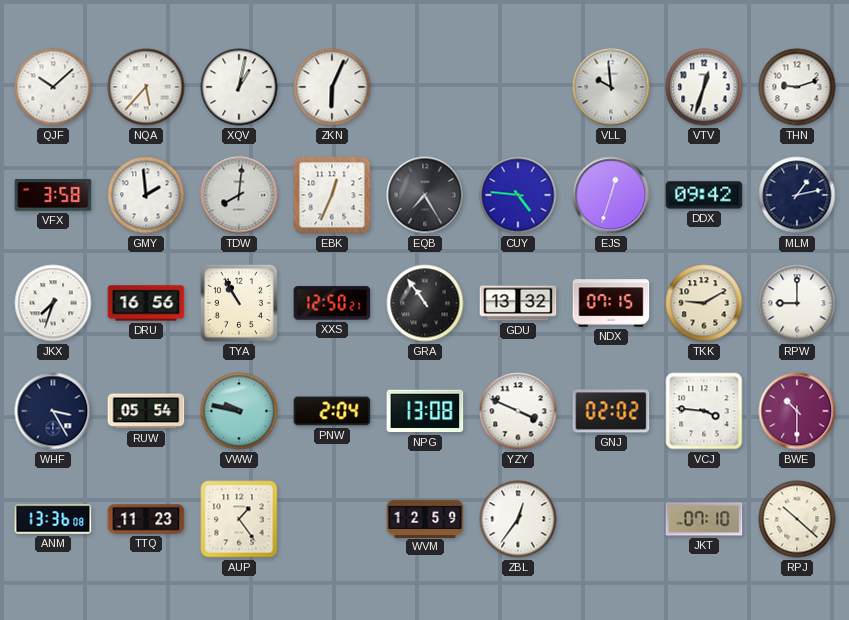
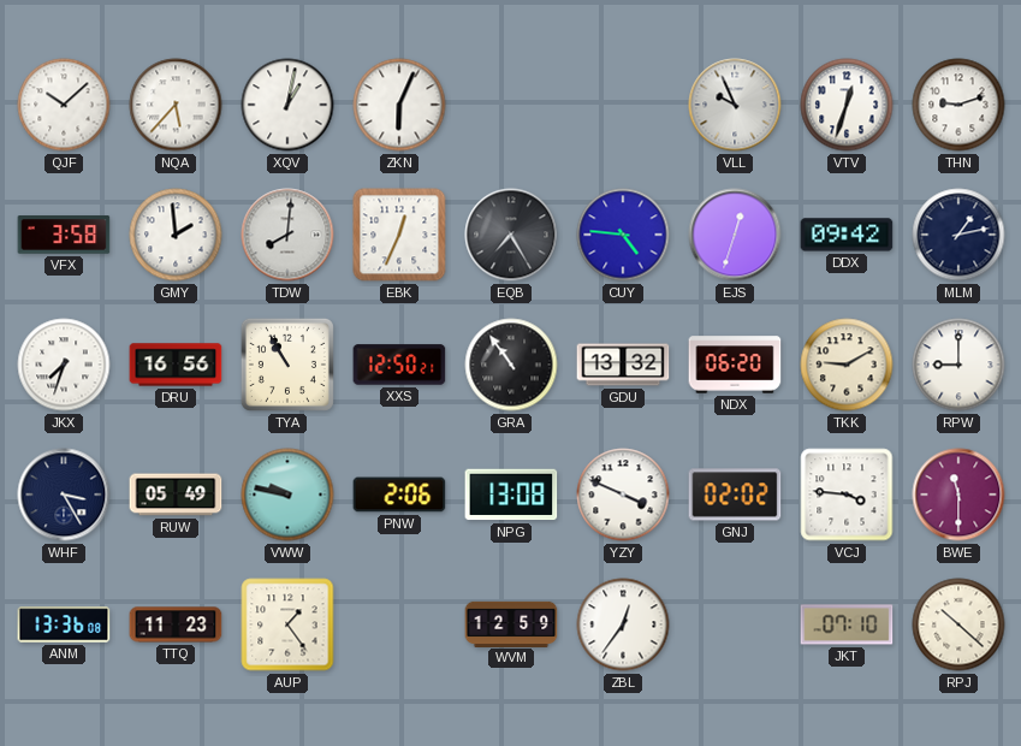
VLL: 9:59 -> 9:56
NDX: 07:15 -> 06:20
RUW: 05:54 -> 05:49
PNW: 2:04 -> 2:06
BWE: 10:30 -> 11:30
